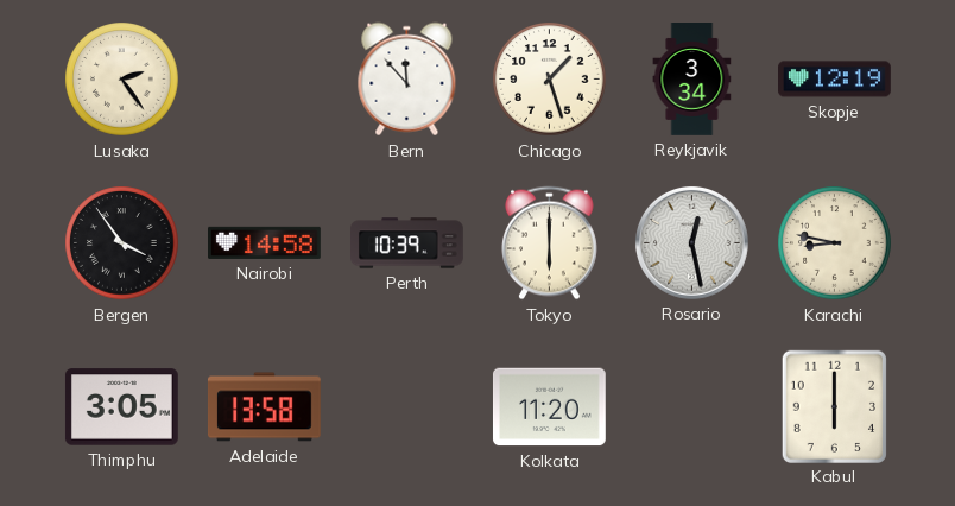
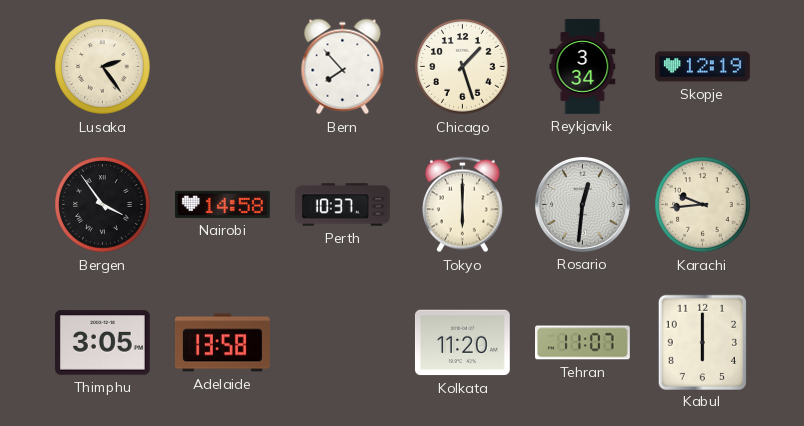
Bern: 11:53 -> 7:53
Perth: 10:39 -> 10:37
Rosario: 12:28 -> 12:31
Karachi: 8:47 -> 9:44
Tehran: none -> 11:07
